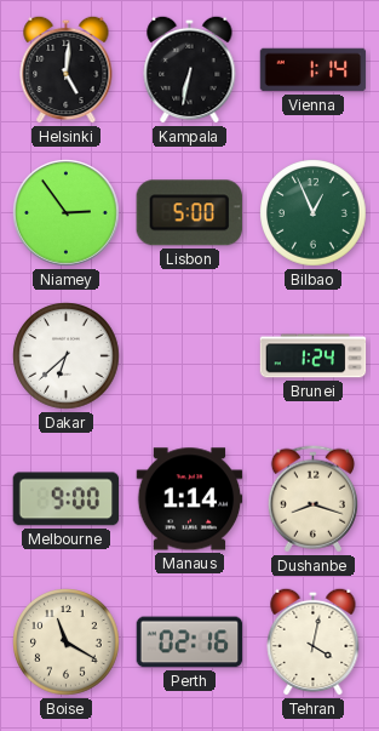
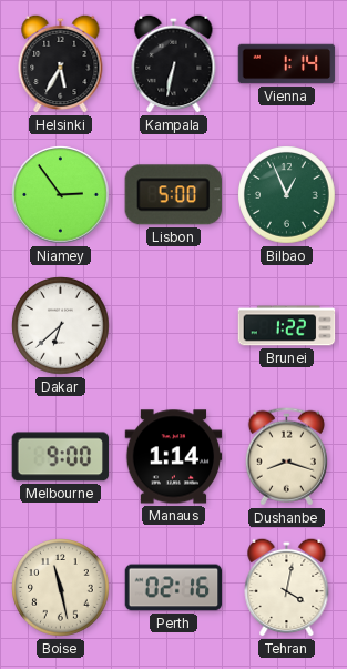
Helsinki: 5:01 -> 5:35
Brunei: 1:24 -> 1:22
Boise: 11:20 -> 11:28
